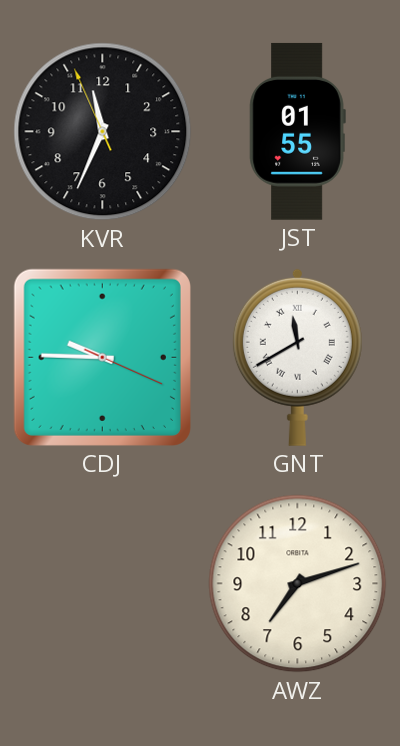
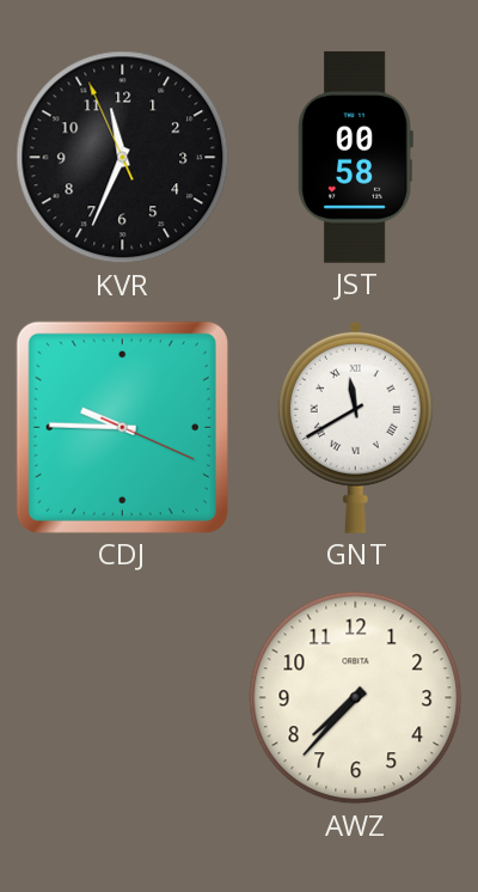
JST: 01:55 -> 00:58
AWZ: 7:12 -> 7:37
